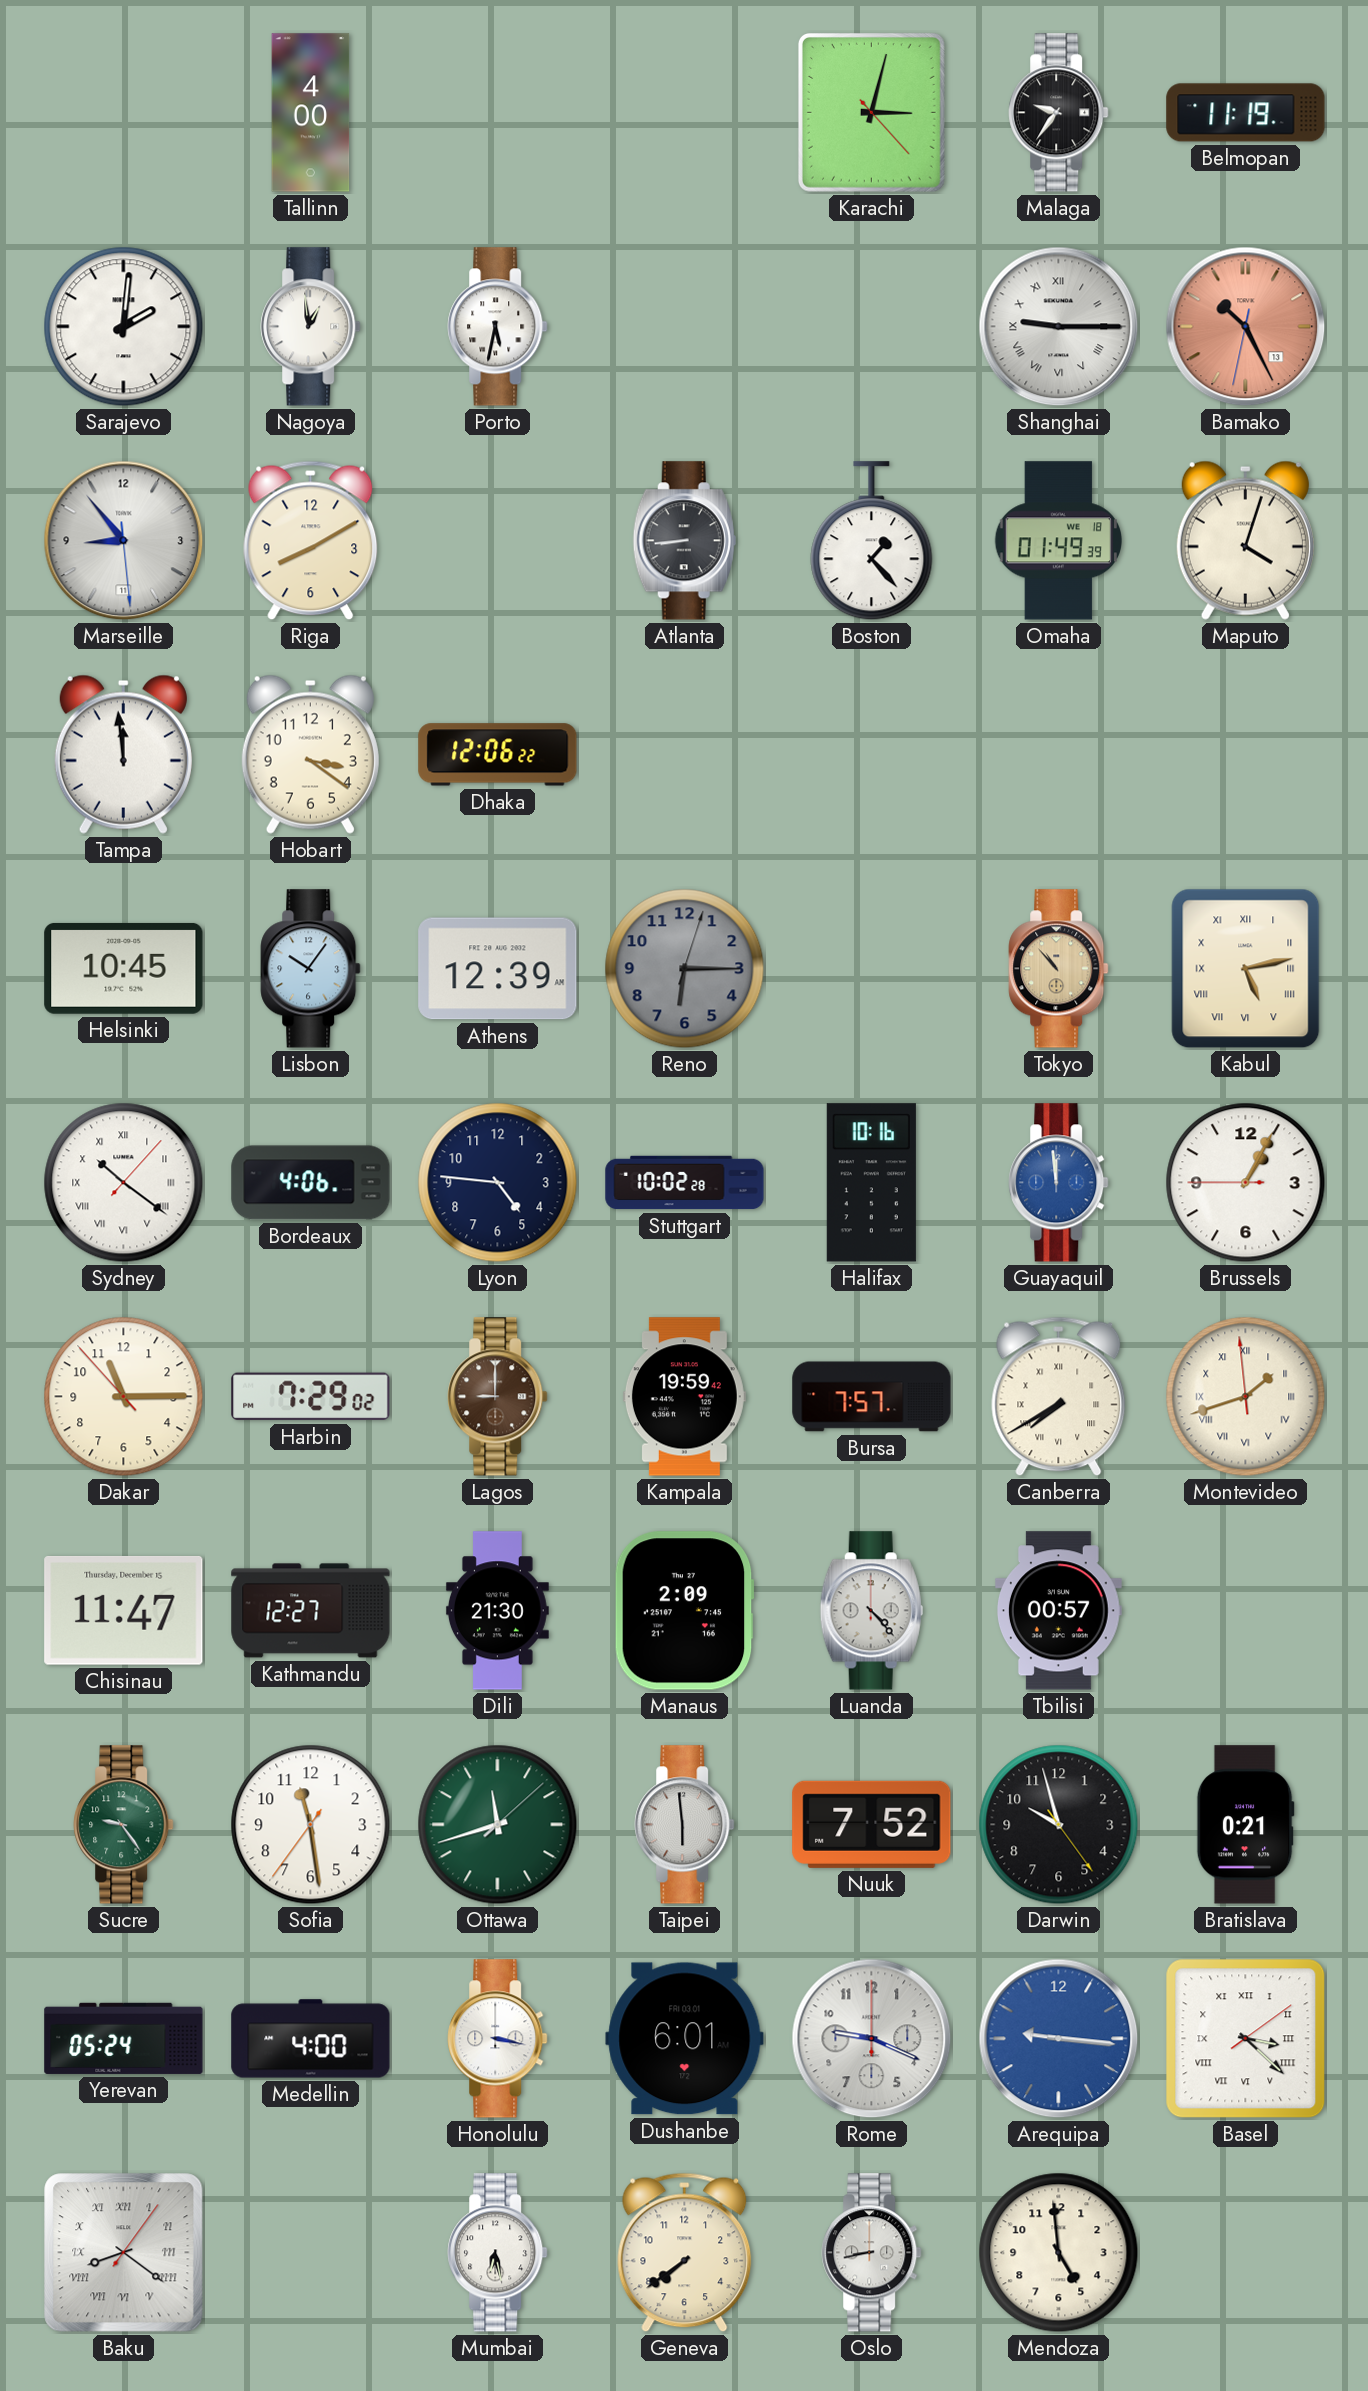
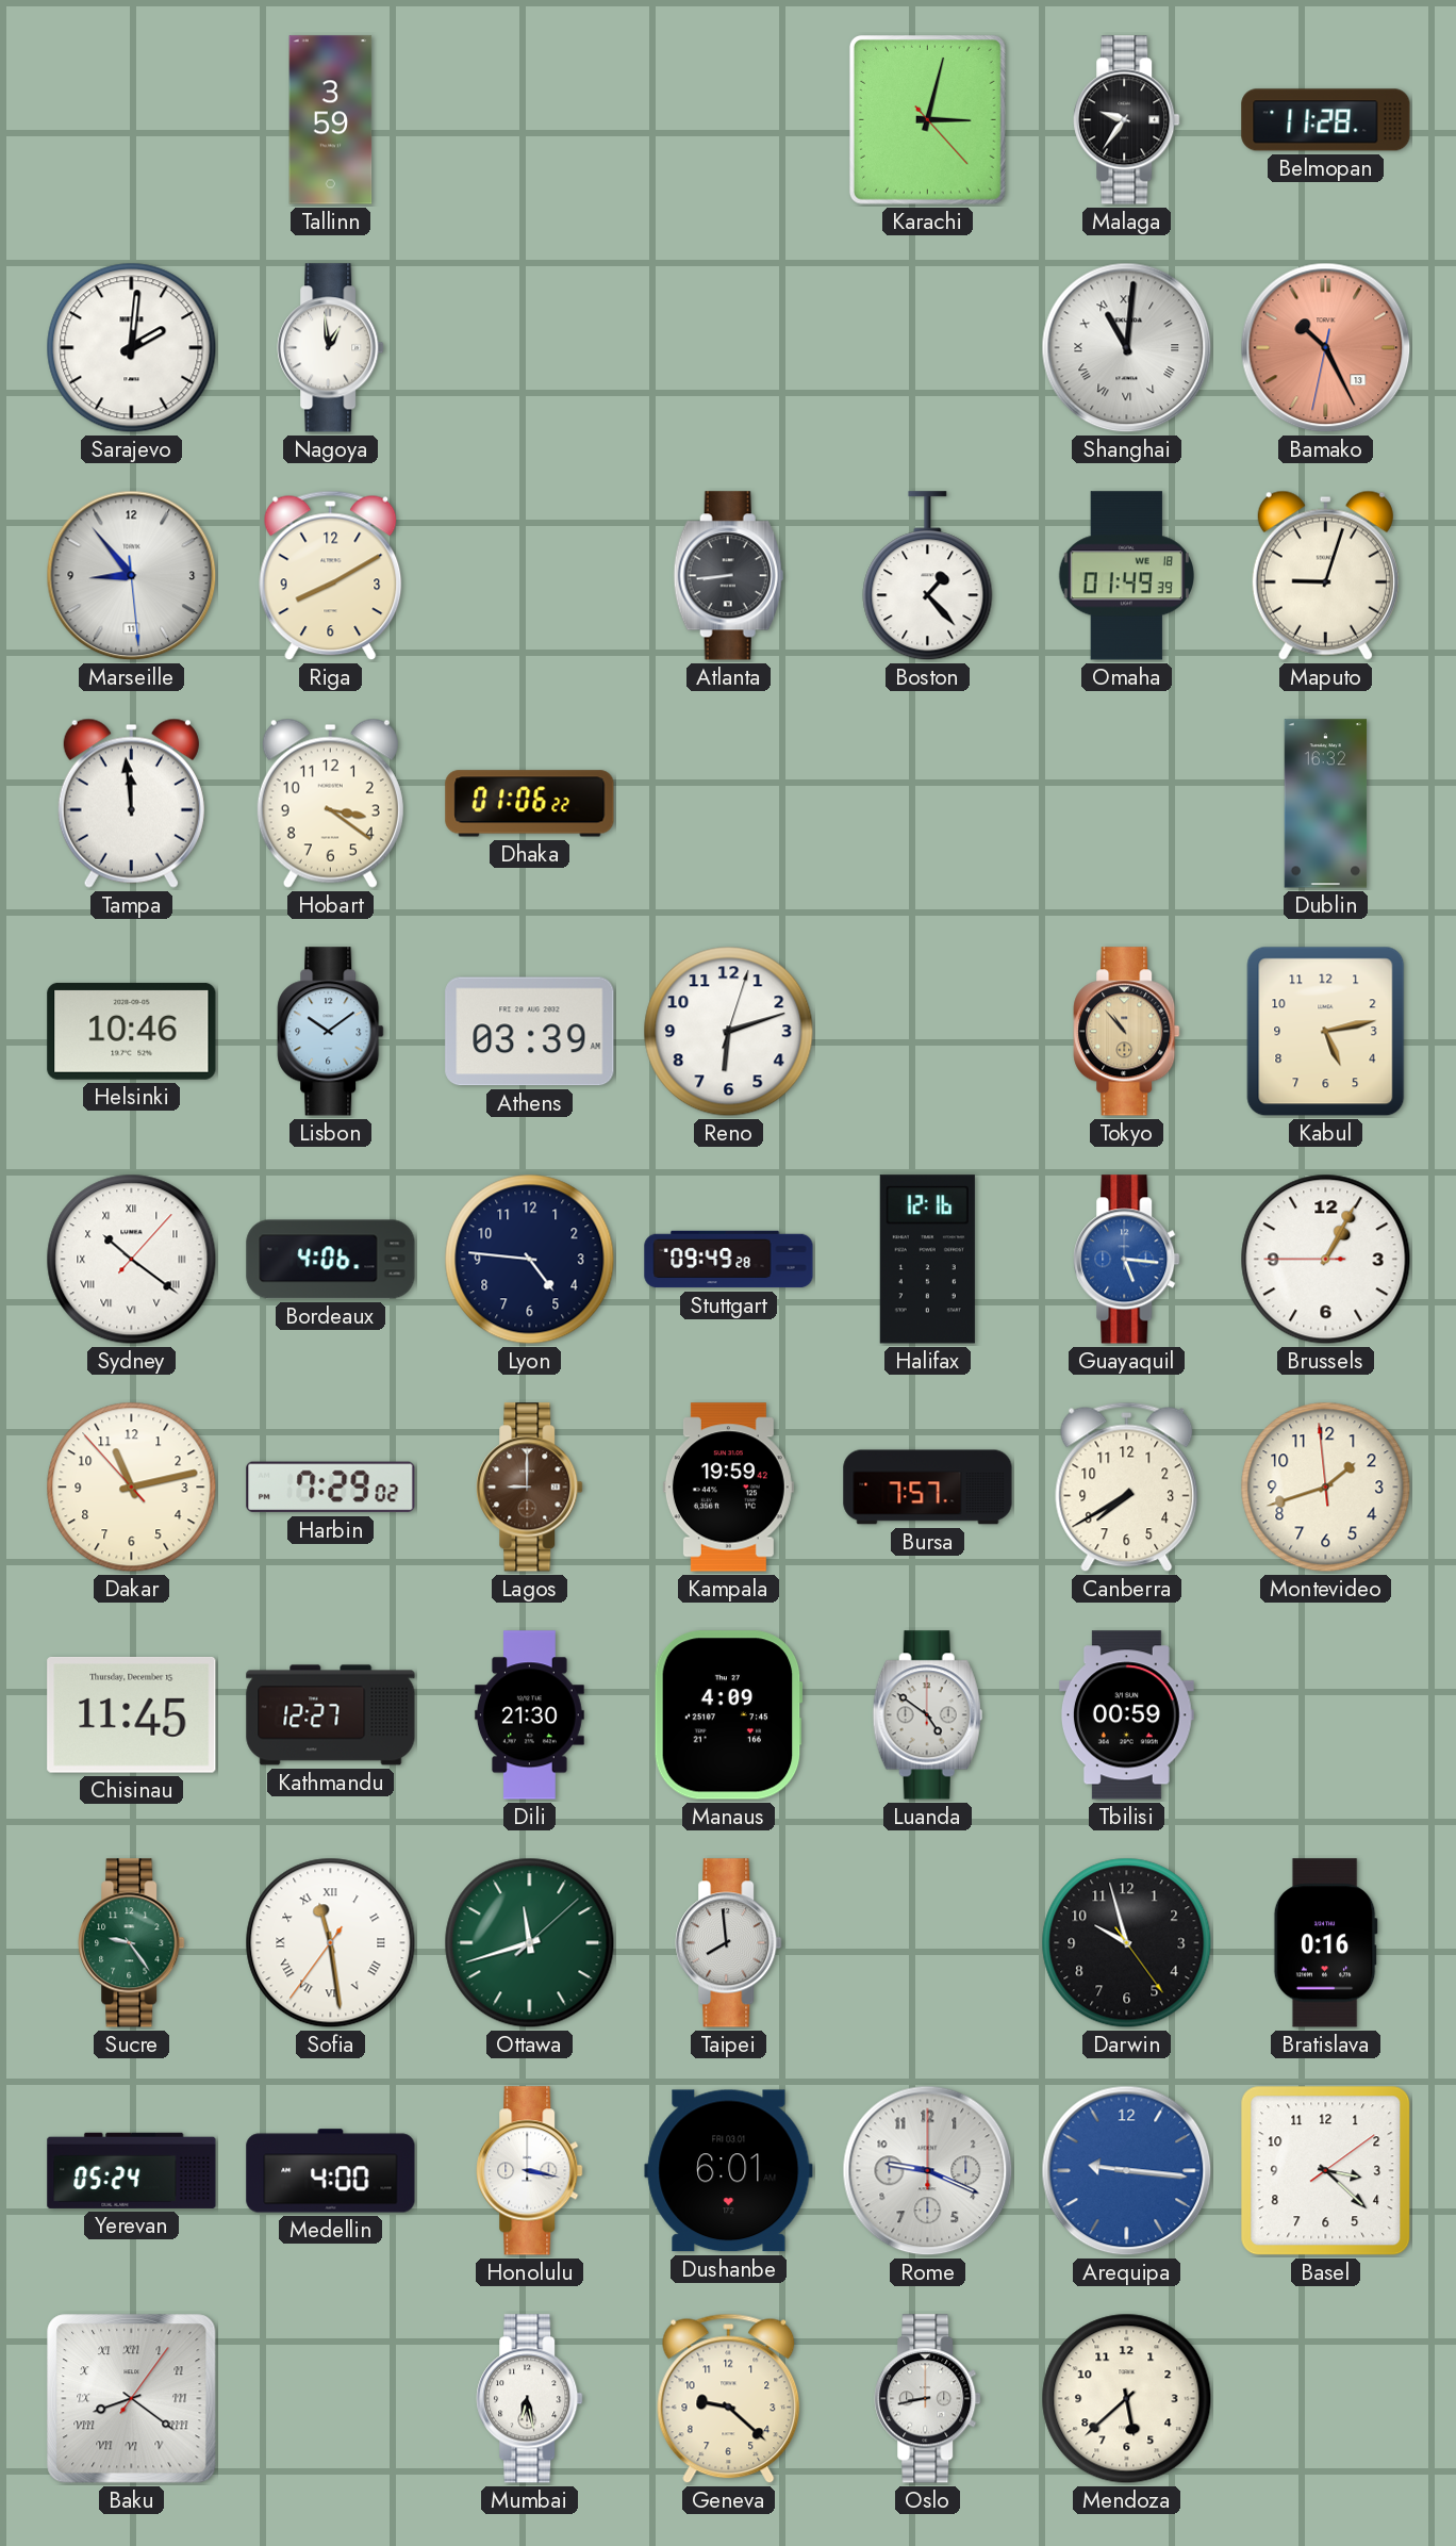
Tallinn: 4:00 -> 3:59
Belmopan: 11:19 -> 11:28
Porto: 5:32 -> none
Shanghai: 9:15 -> 11:01
Maputo: 4:03 -> 9:03
Dhaka: 12:06 -> 01:06
Dublin: none -> 16:32
Helsinki: 10:45 -> 10:46
Lisbon: 10:06 -> 10:09
Athens: 12:39 -> 03:39
Reno: 6:15 -> 6:12
Reno dial: grey -> white
Kabul numerals: Roman -> Arabic
Stuttgart: 10:02 -> 09:49
Halifax: 10:16 -> 12:16
Guayaquil: 11:59 -> 5:16
Dakar: 11:14 -> 11:12
Canberra numerals: Roman -> Arabic
Montevideo numerals: Roman -> Arabic
Chisinau: 11:47 -> 11:45
Manaus: 2:09 -> 4:09
Luanda: 4:23 -> 4:51
Tbilisi: 00:57 -> 00:59
Sofia numerals: Arabic -> Roman
Taipei: 5:59 -> 7:59
Nuuk: 7:52 -> none
Bratislava: 0:21 -> 0:16
Basel numerals: Roman -> Arabic
Geneva: 7:39 -> 9:22
Mendoza: 4:59 -> 5:38
